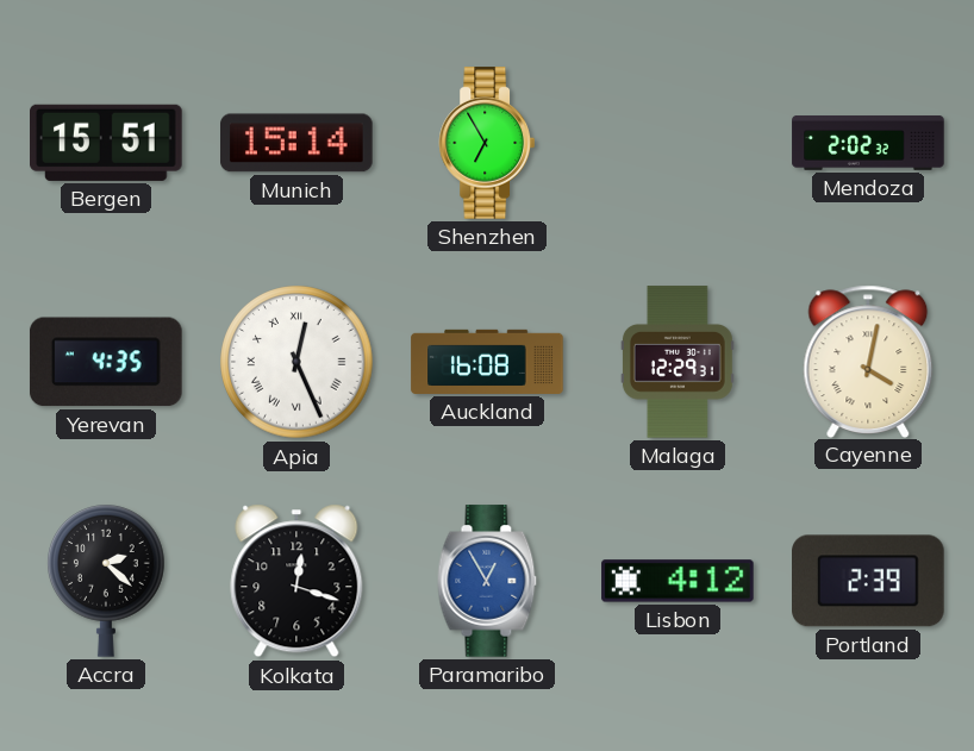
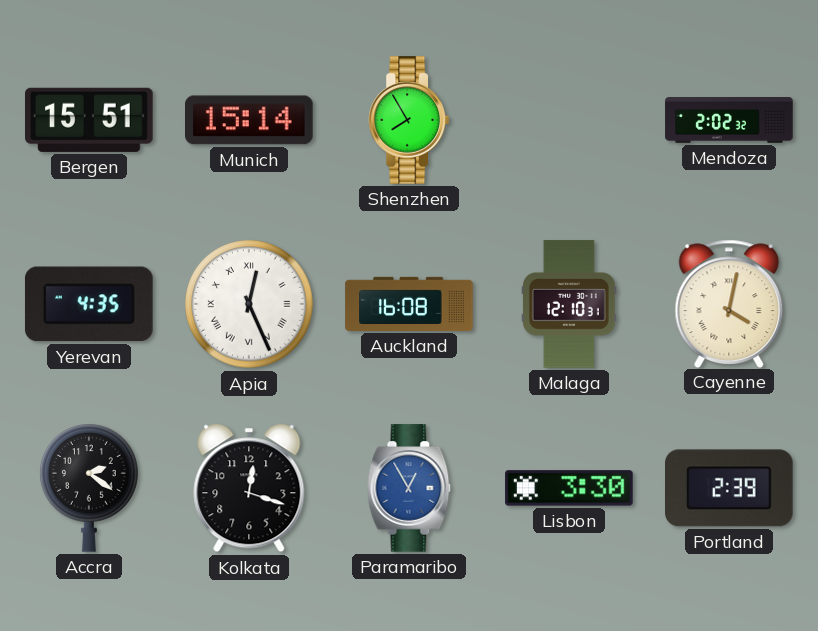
Shenzhen: 6:55 -> 7:55
Malaga: 12:29 -> 12:10
Accra: 2:22 -> 2:21
Lisbon: 4:12 -> 3:30
